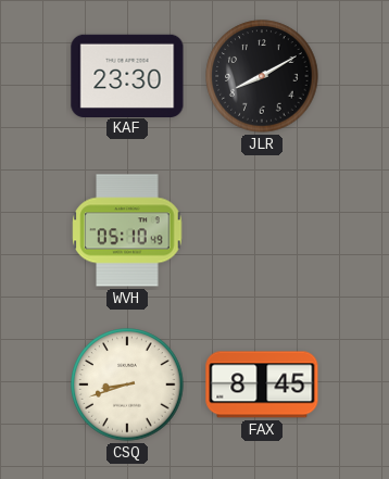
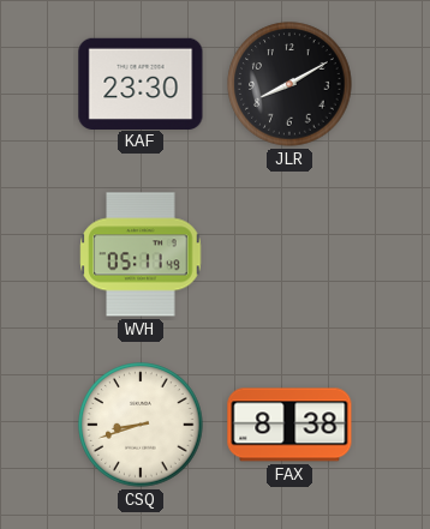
WVH: 05:10 -> 05:11
FAX: 8:45 -> 8:38
